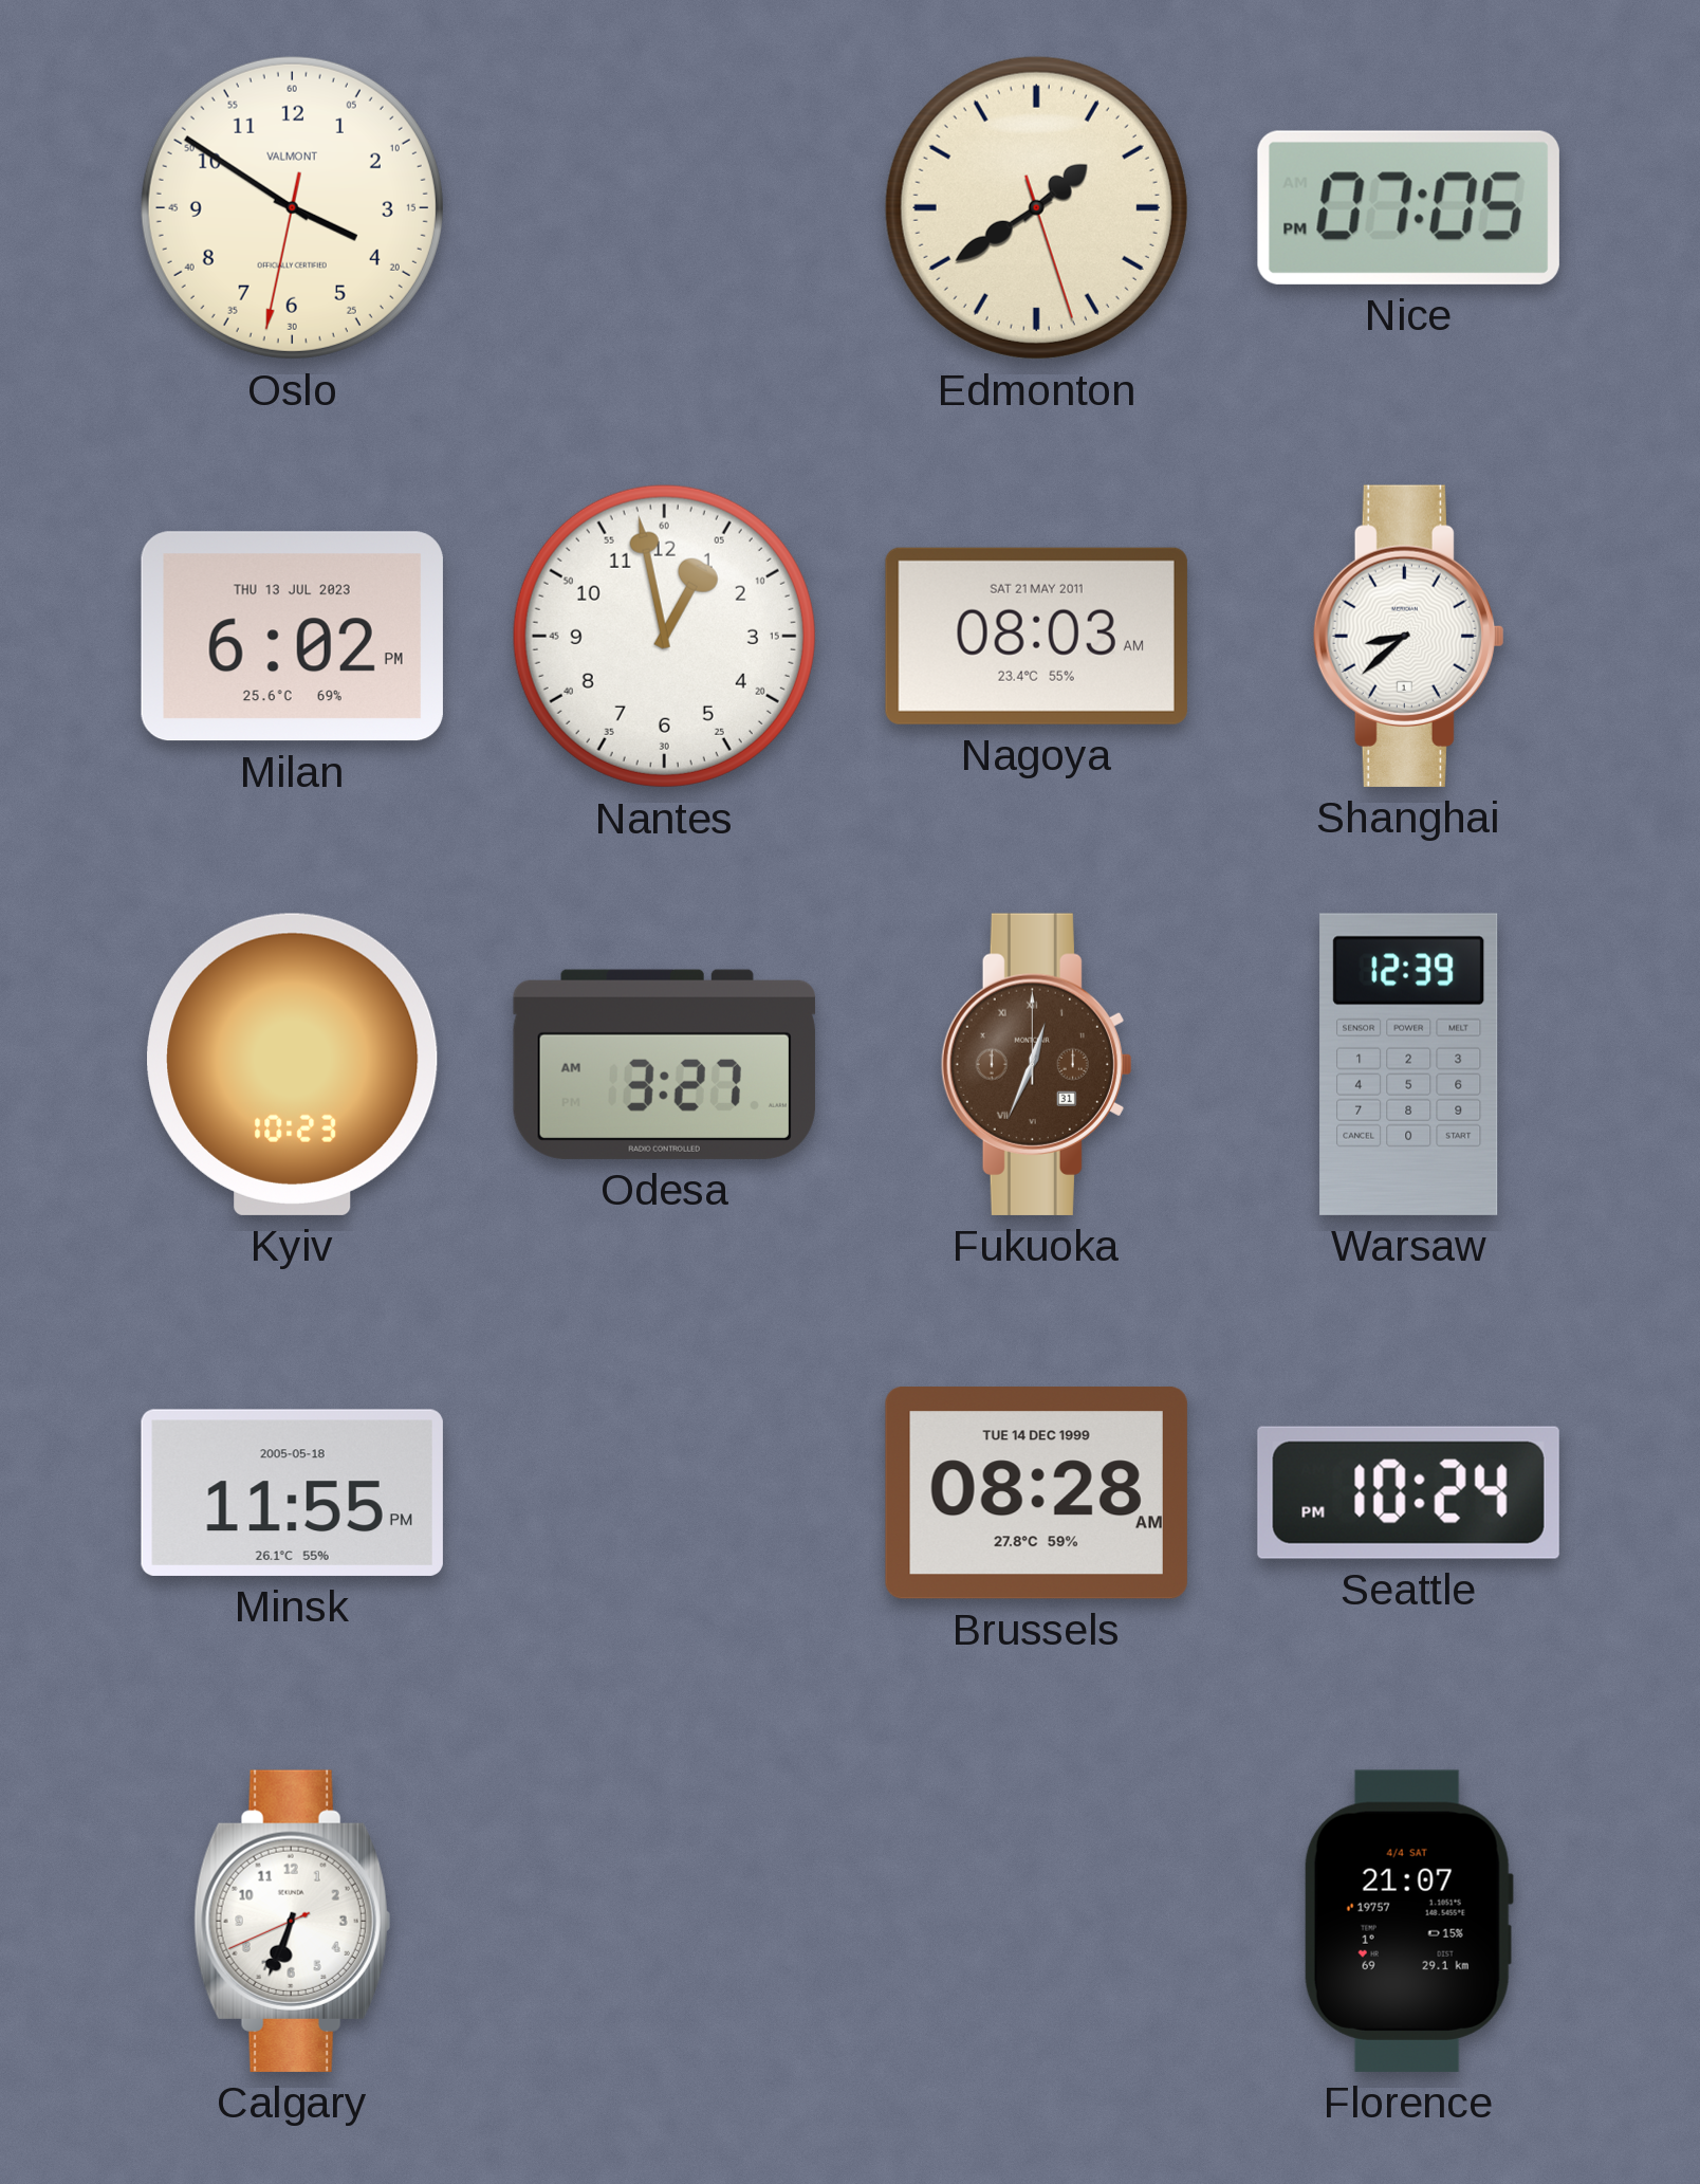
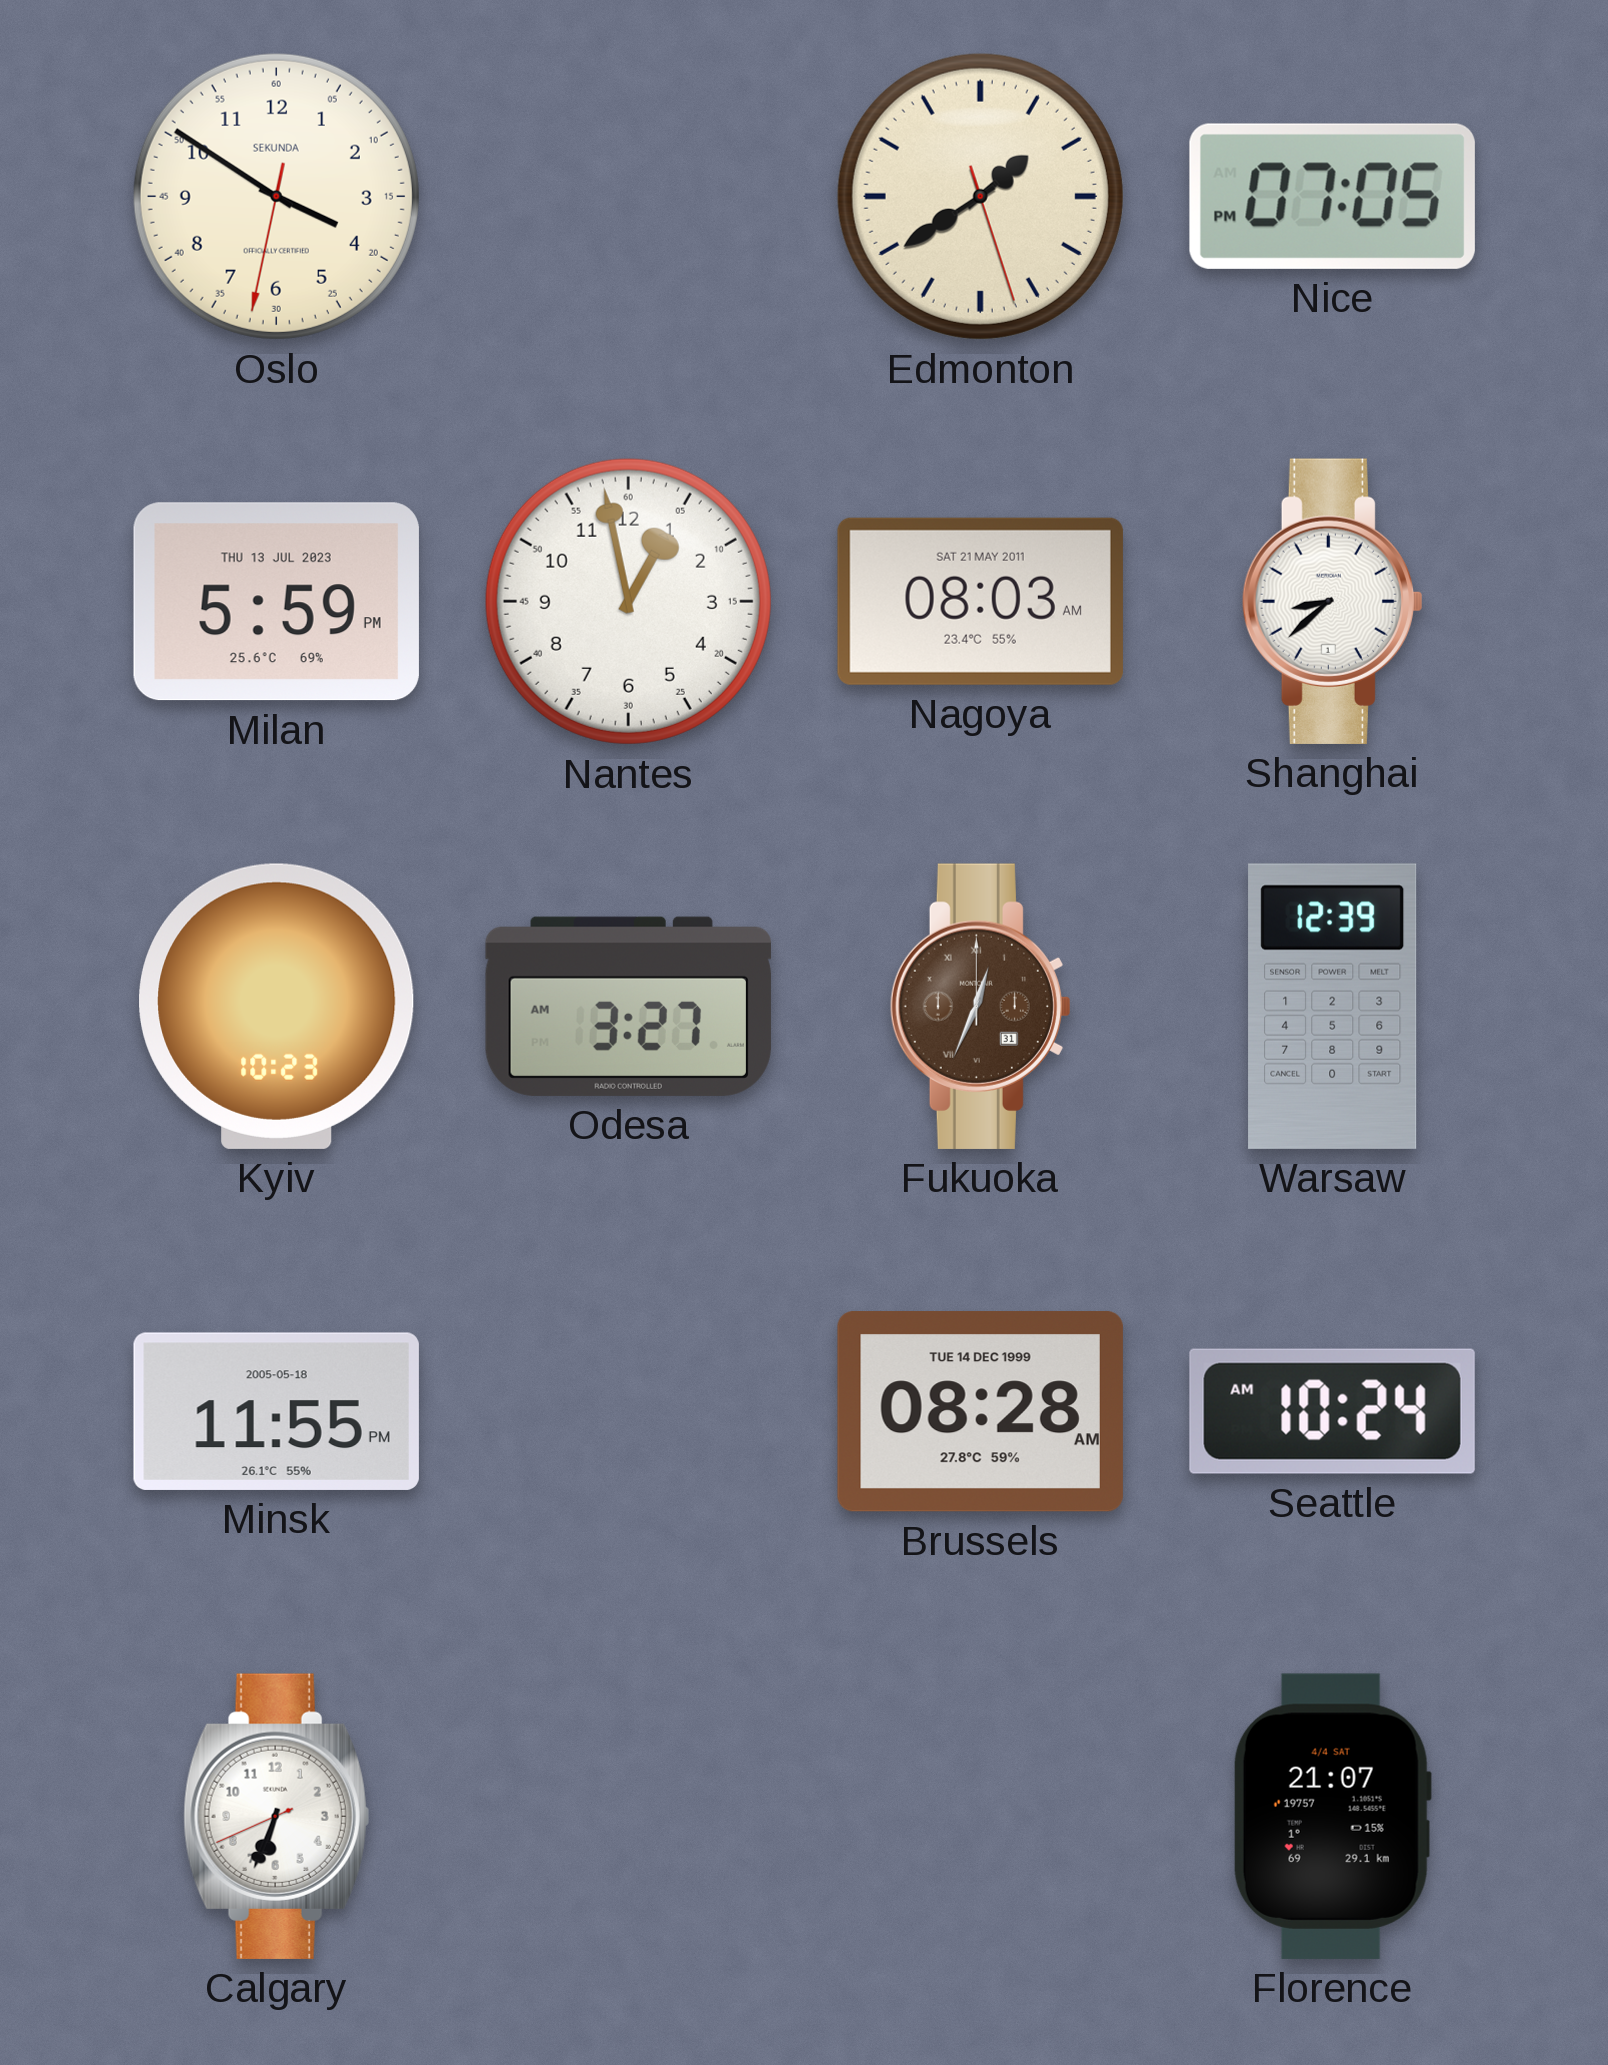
Oslo brand: VALMONT -> SEKUNDA
Milan: 6:02 -> 5:59
Seattle: 10:24 PM -> 10:24 AM
